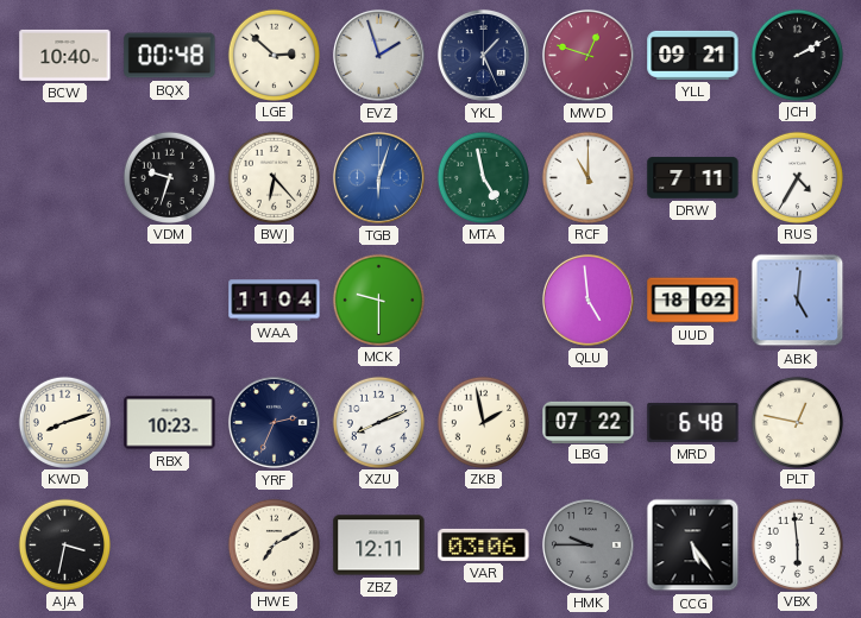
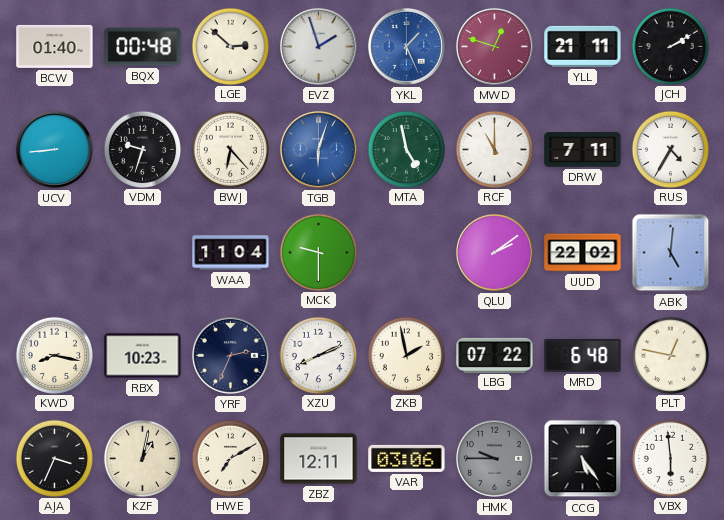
BCW: 10:40 -> 01:40
YKL dial: navy -> blue
YLL: 09:21 -> 21:11
UCV: none -> 8:44
QLU: 4:59 -> 2:09
UUD: 18:02 -> 22:02
KWD: 8:12 -> 8:17
AJA: 3:32 -> 3:34
KZF: none -> 1:02
